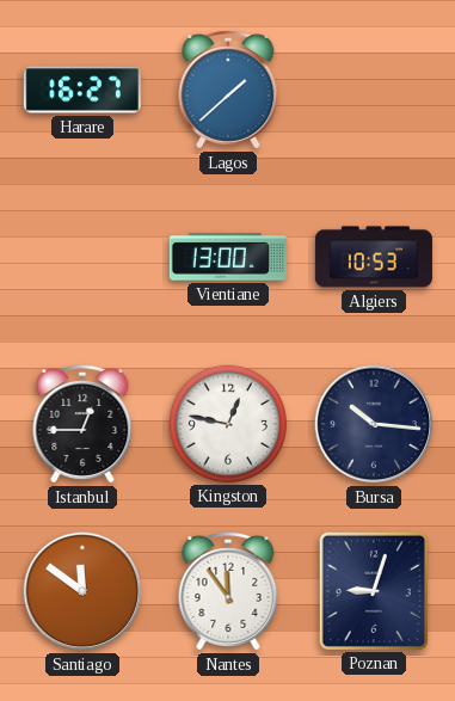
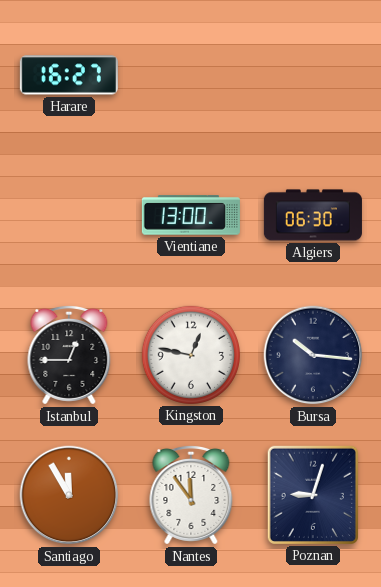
Lagos: 1:38 -> none
Algiers: 10:53 -> 06:30
Santiago: 11:51 -> 11:55
